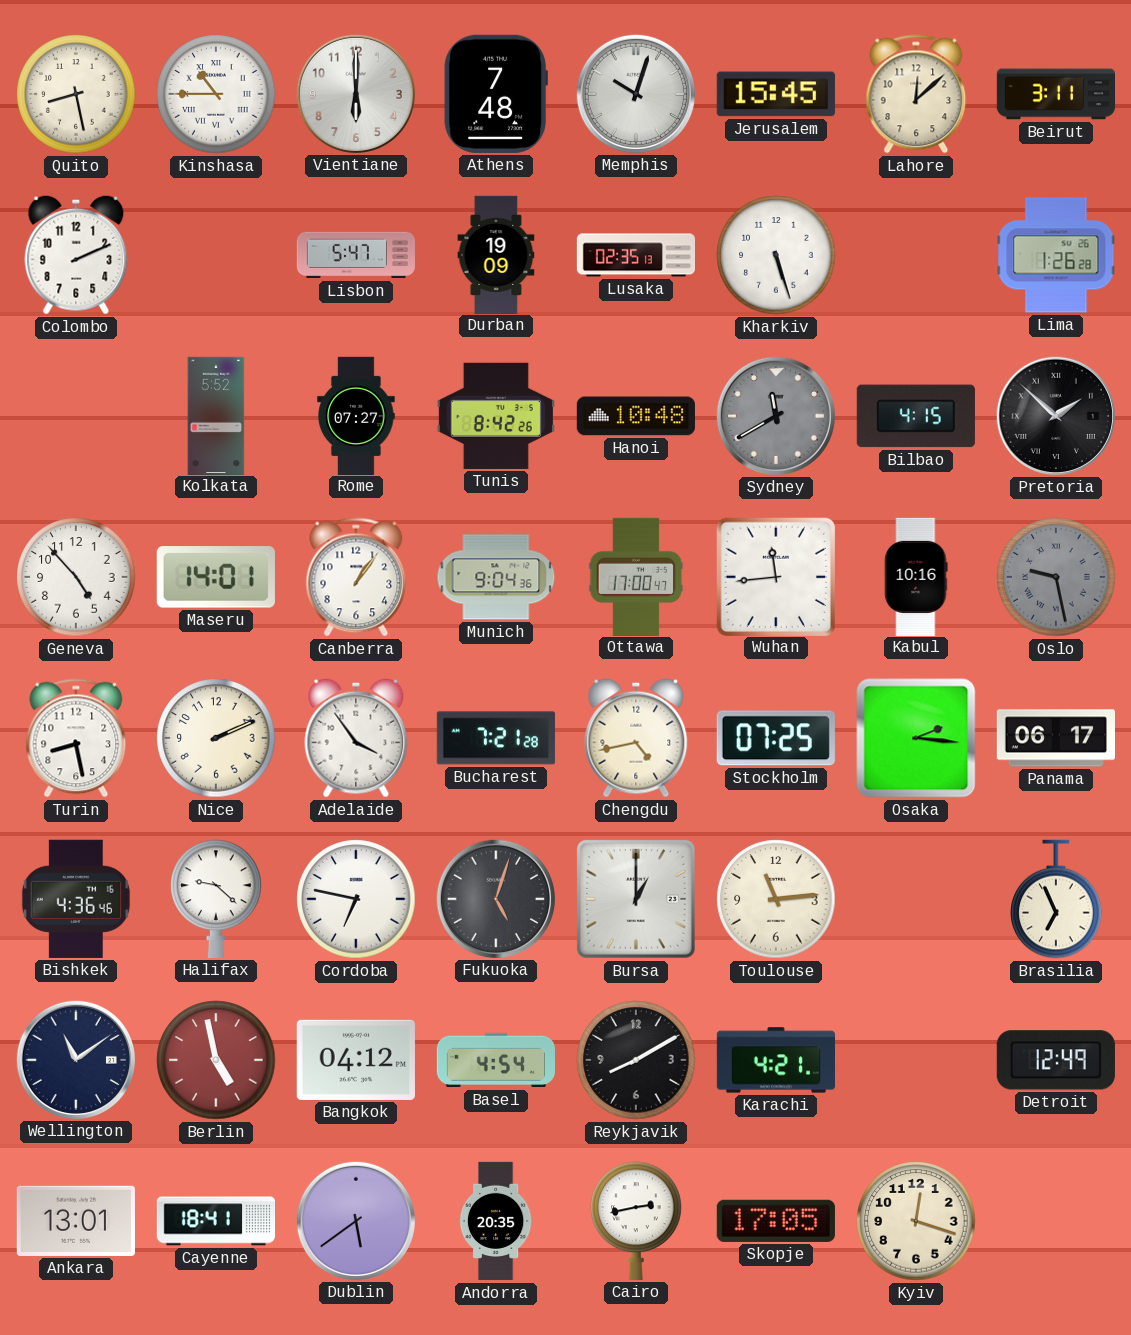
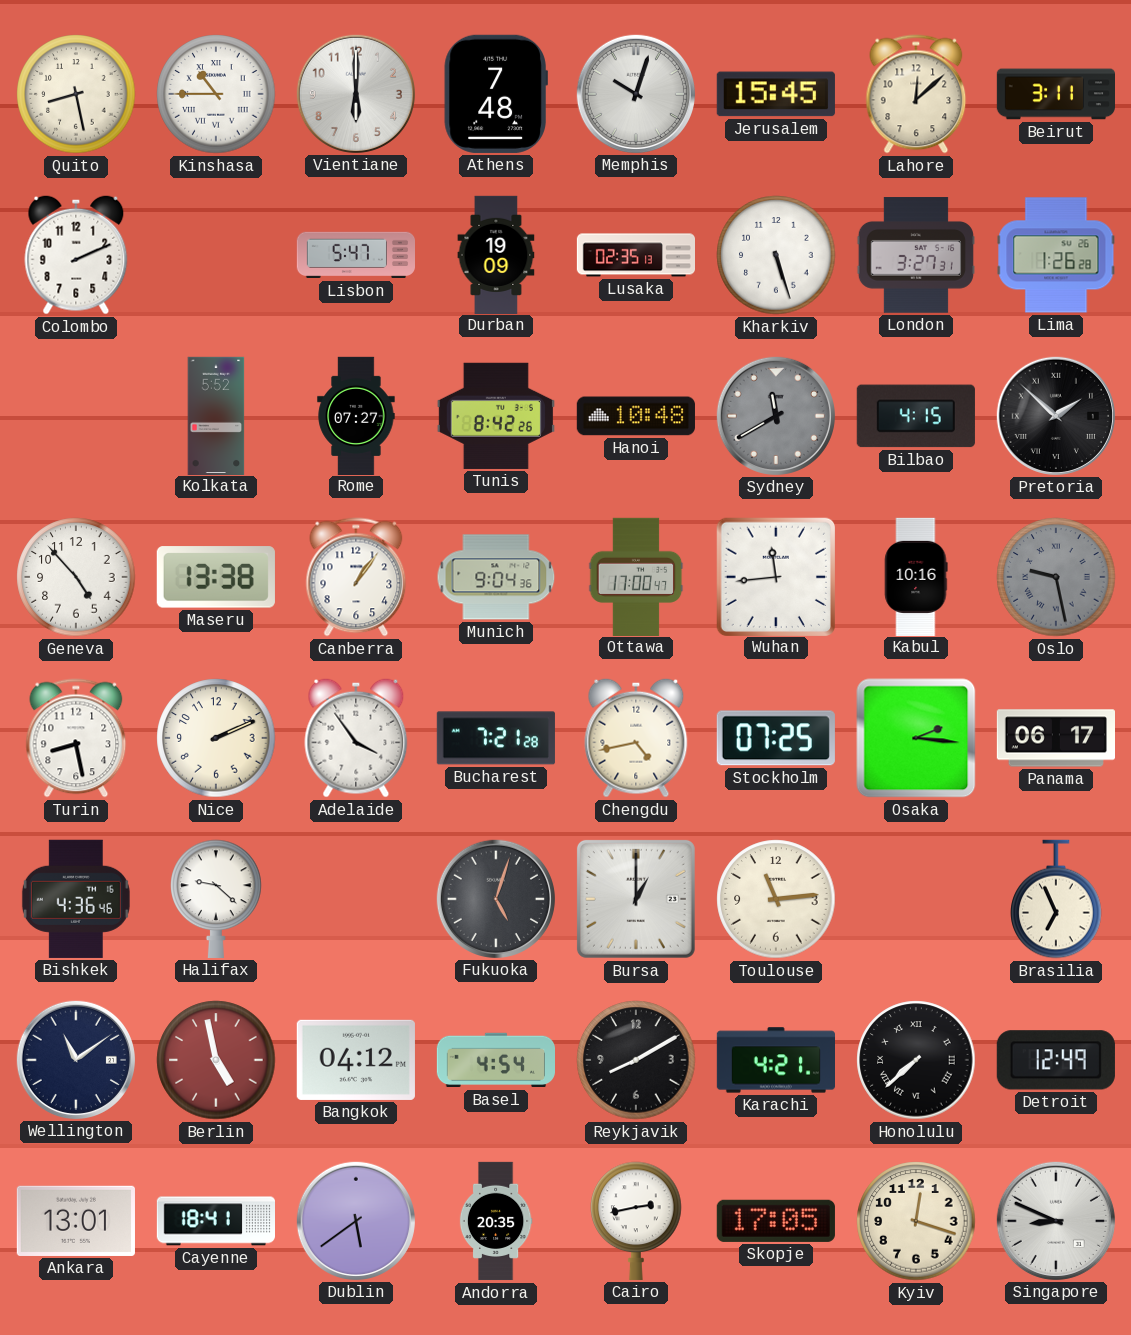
London: none -> 3:27
Maseru: 14:01 -> 13:38
Cordoba: 6:47 -> none
Honolulu: none -> 7:38
Singapore: none -> 8:49
